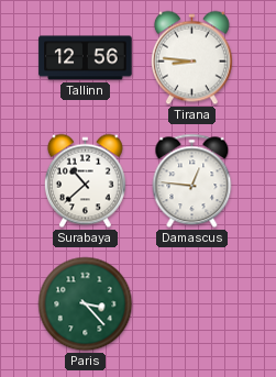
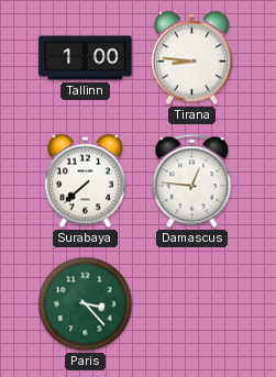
Tallinn: 12:56 -> 1:00
Surabaya: 10:38 -> 7:38
